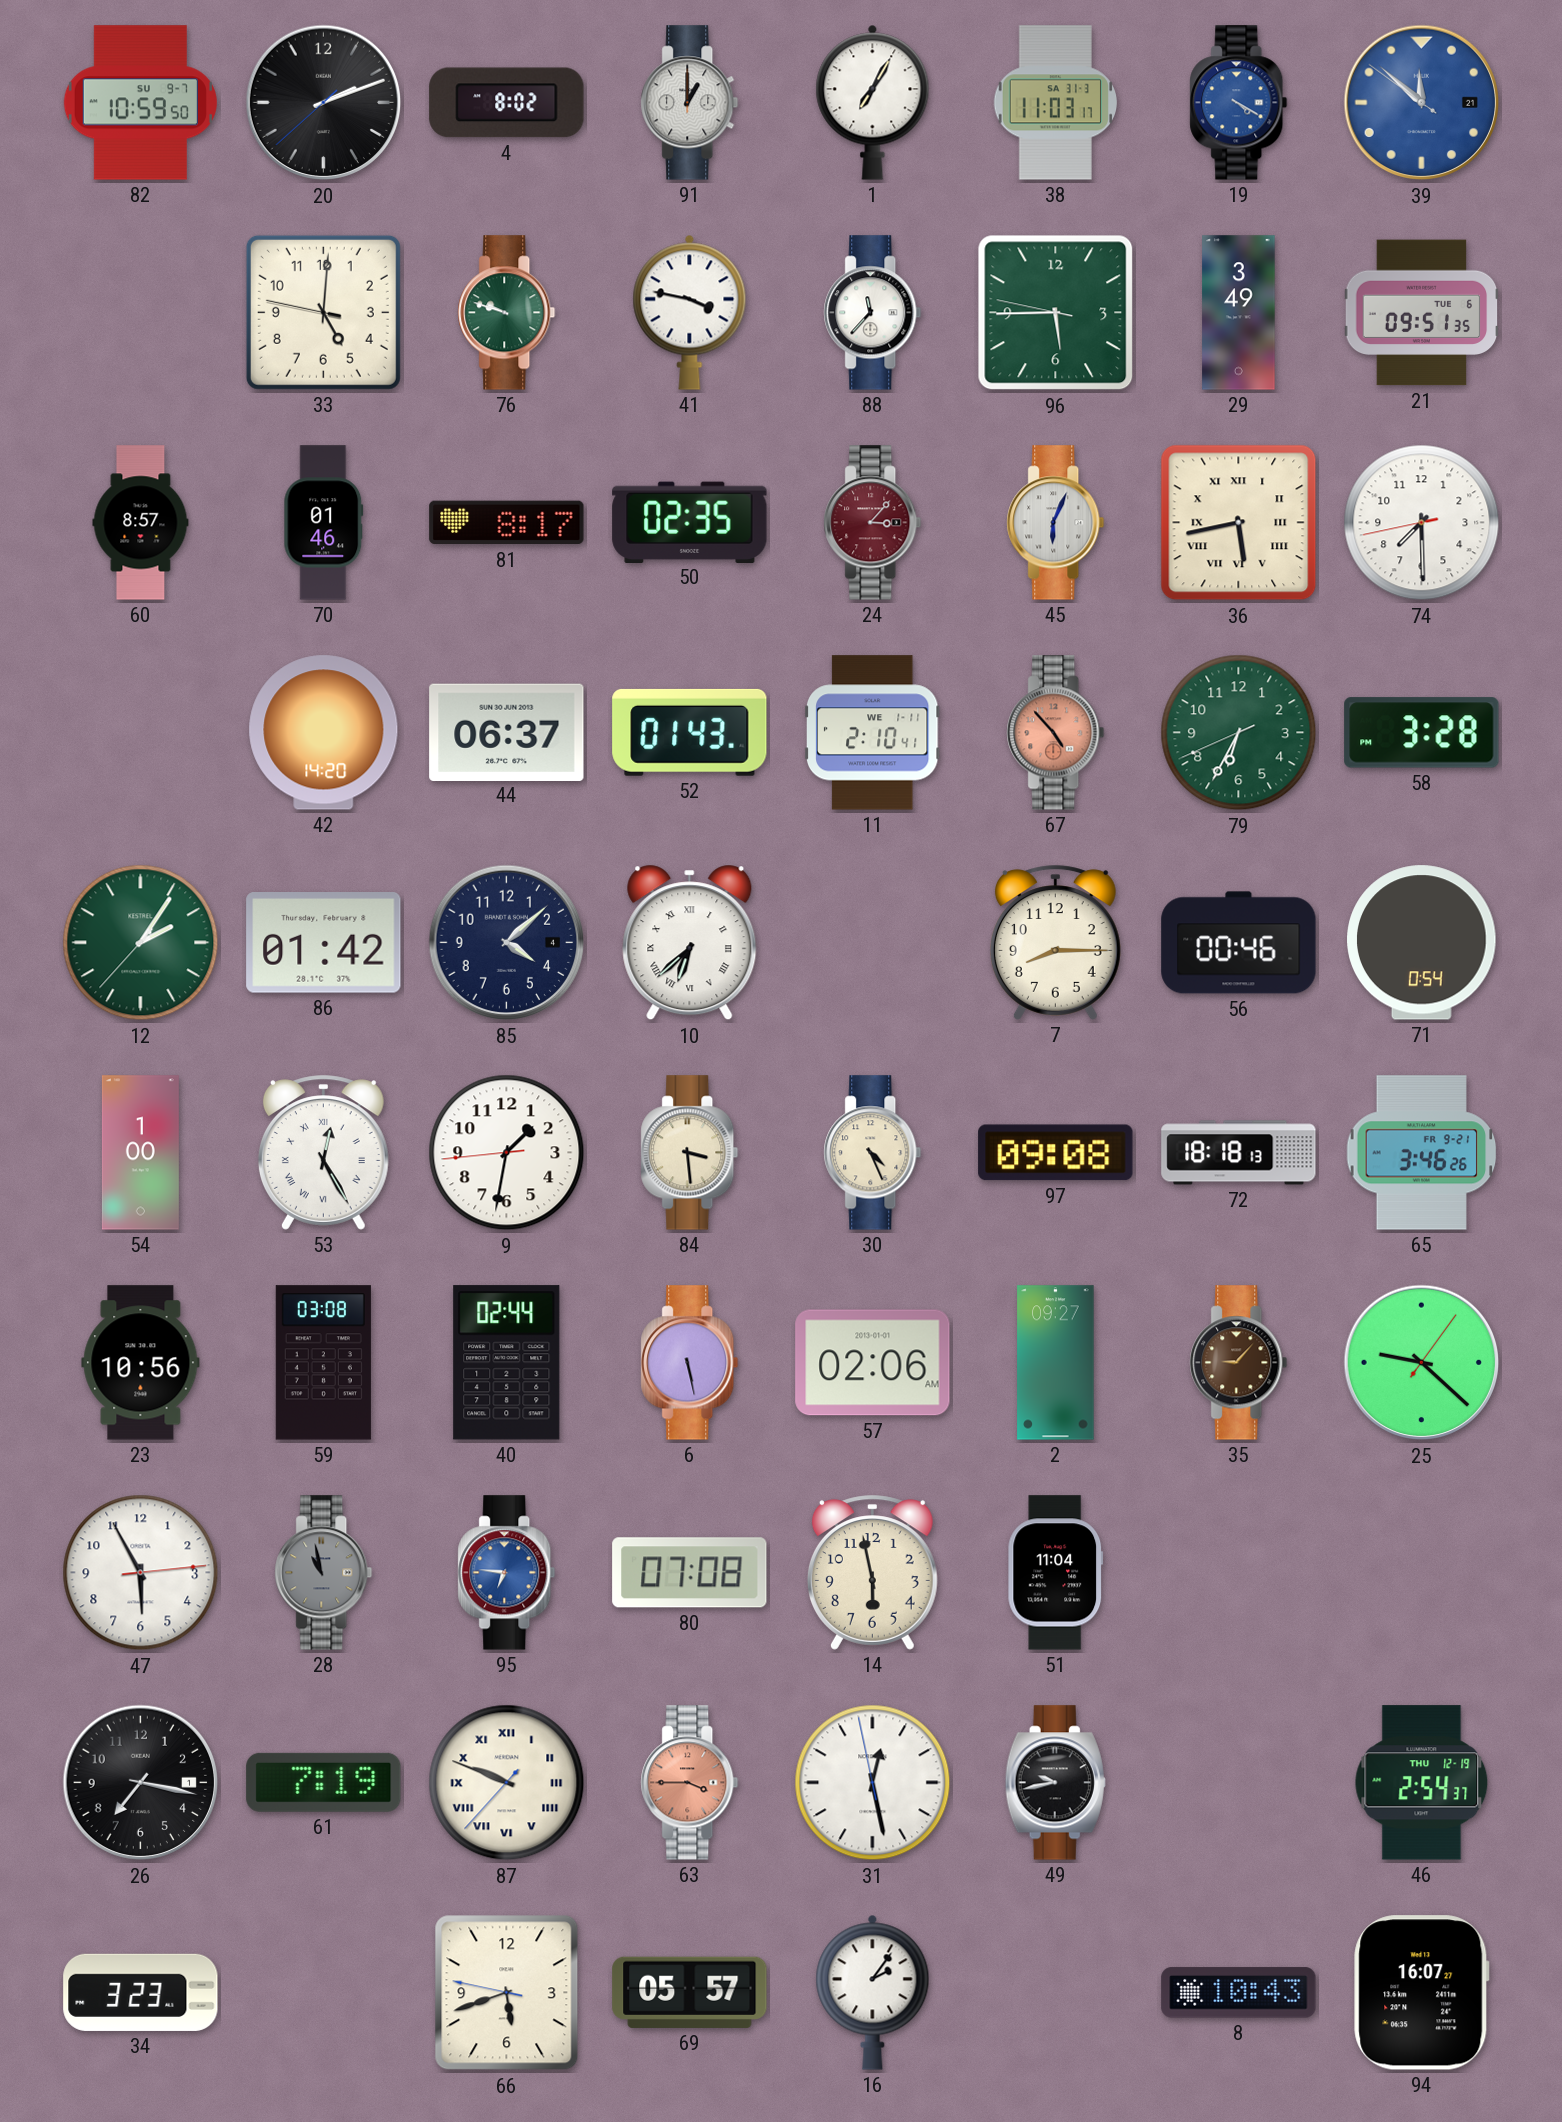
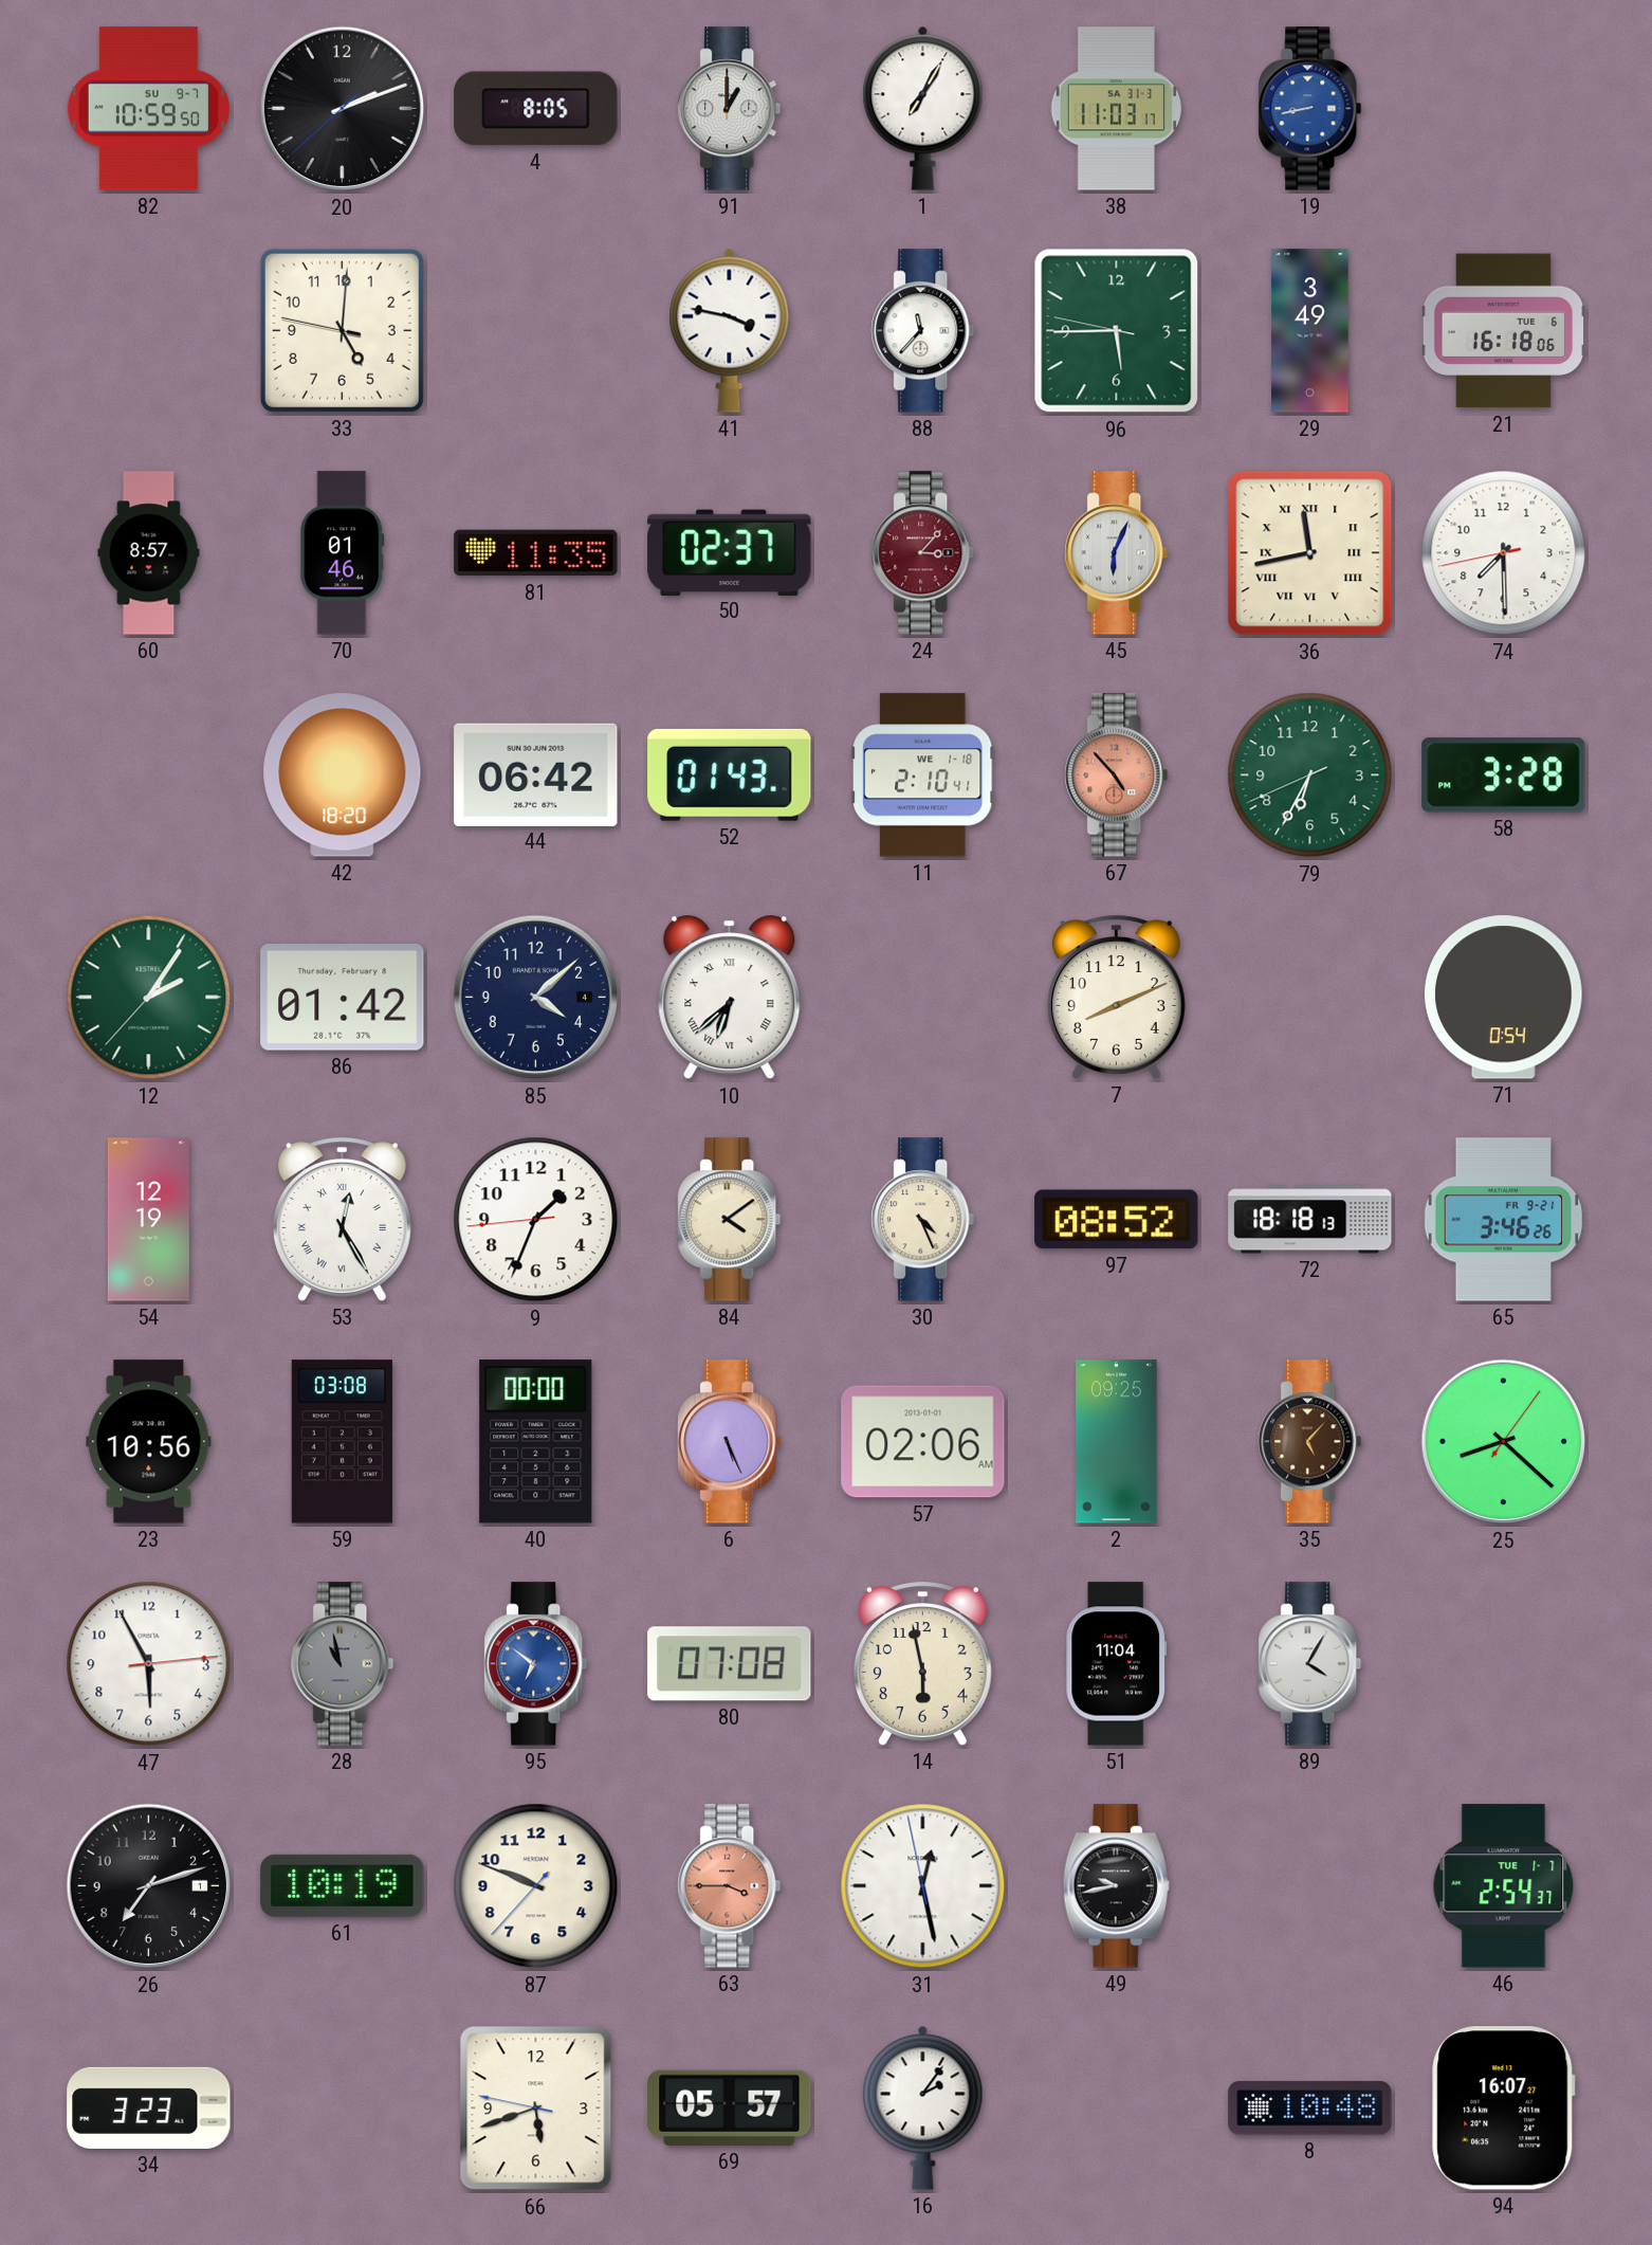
4: 8:02 -> 8:05
19: 4:20 -> 8:43
39: 11:51 -> none
76: 9:48 -> none
21: 09:51 -> 16:18
81: 8:17 -> 11:35
50: 02:35 -> 02:37
36: 5:43 -> 11:43
42: 14:20 -> 18:20
44: 06:37 -> 06:42
11 date: WE 1-11 -> WE 1-18
7: 8:15 -> 8:11
56: 00:46 -> none
54: 1:00 -> 12:19
9: 1:31 -> 1:33
84: 3:29 -> 4:09
97: 09:08 -> 08:52
40: 02:44 -> 00:00
6: 5:28 -> 5:26
2: 09:27 -> 09:25
35: 9:07 -> 5:07
25: 9:22 -> 8:22
95: 6:46 -> 6:51
89: none -> 4:05
26: 7:17 -> 7:12
61: 7:19 -> 10:19
87 numerals: Roman -> Arabic
46 date: THU 12-19 -> TUE 1-7
8: 10:43 -> 10:48
